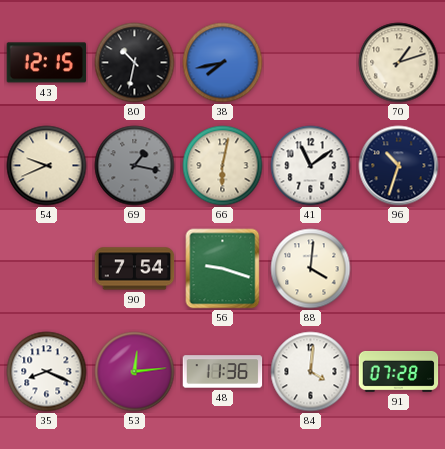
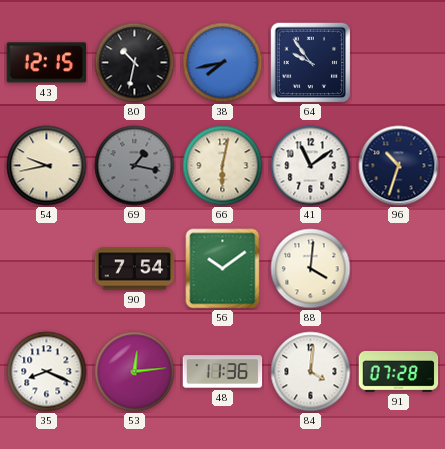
64: none -> 9:54
70: 1:12 -> none
54: 9:41 -> 9:43
56: 9:18 -> 10:09
